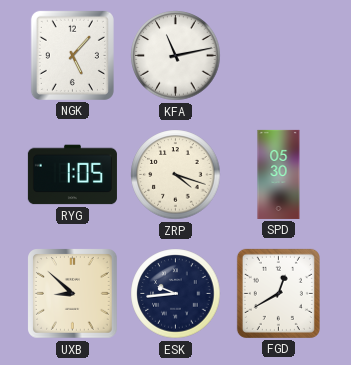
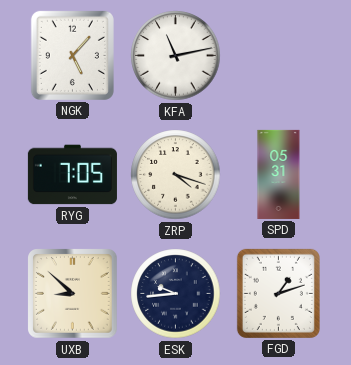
RYG: 1:05 -> 7:05
SPD: 05:30 -> 05:31
FGD: 12:40 -> 1:12
